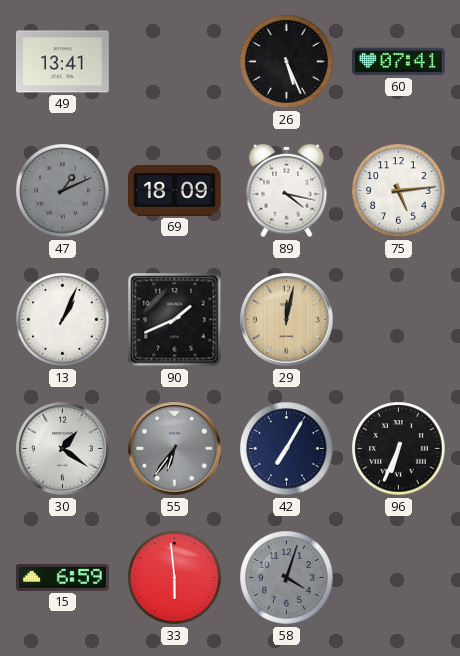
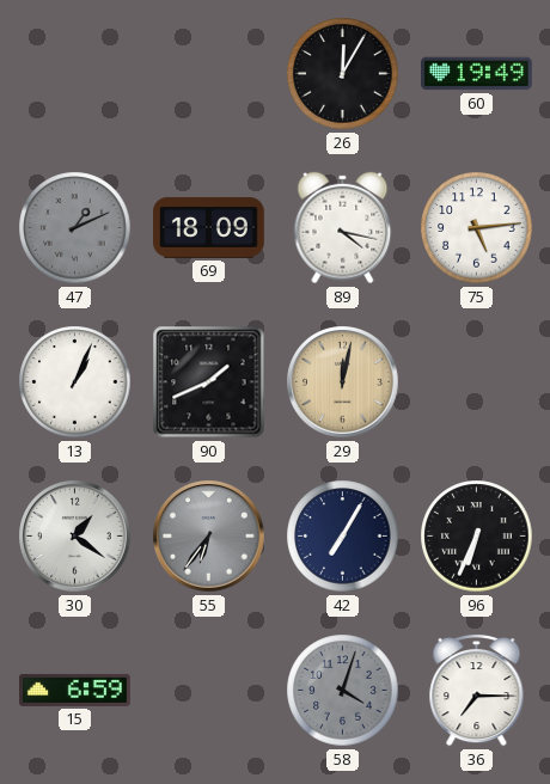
49: 13:41 -> none
26: 5:26 -> 12:05
60: 07:41 -> 19:49
33: 5:59 -> none
36: none -> 7:15
